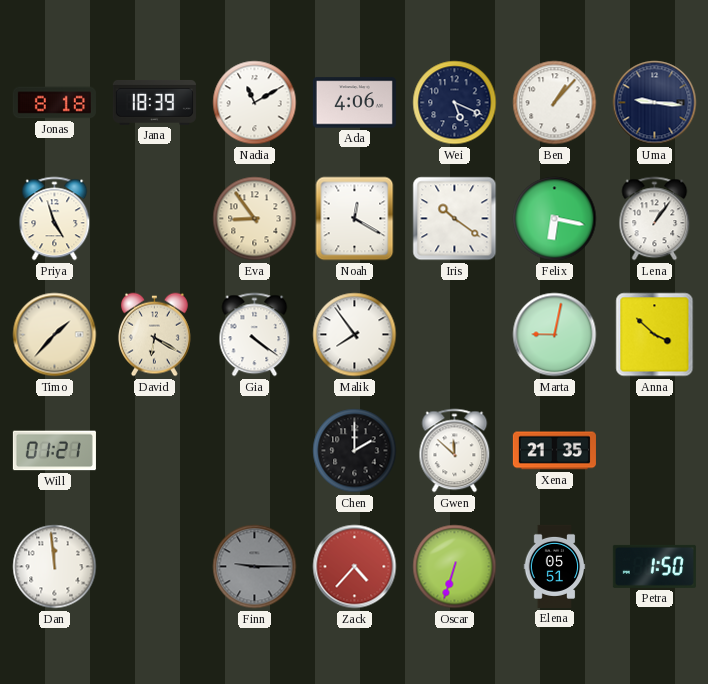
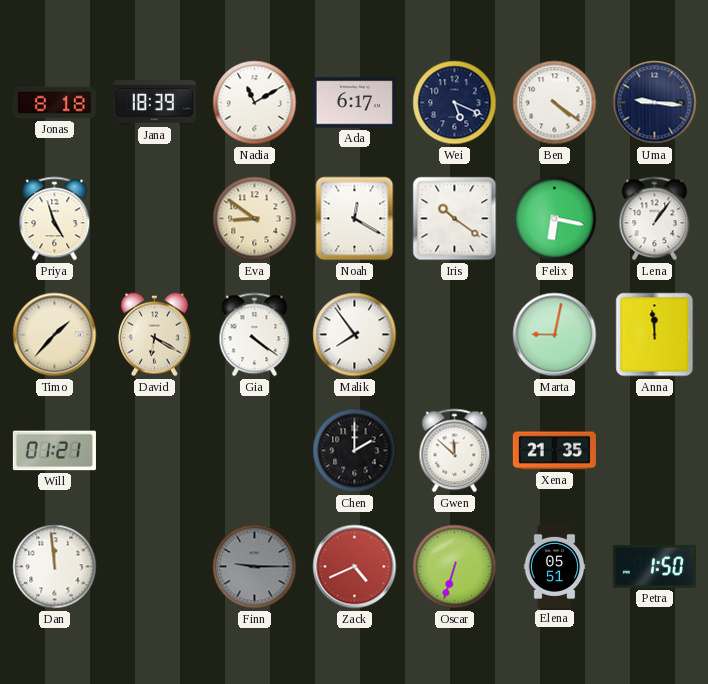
Ada: 4:06 -> 6:17
Ben: 1:07 -> 4:21
Eva: 8:54 -> 8:51
Anna: 3:52 -> 11:59
Zack: 4:37 -> 4:41
